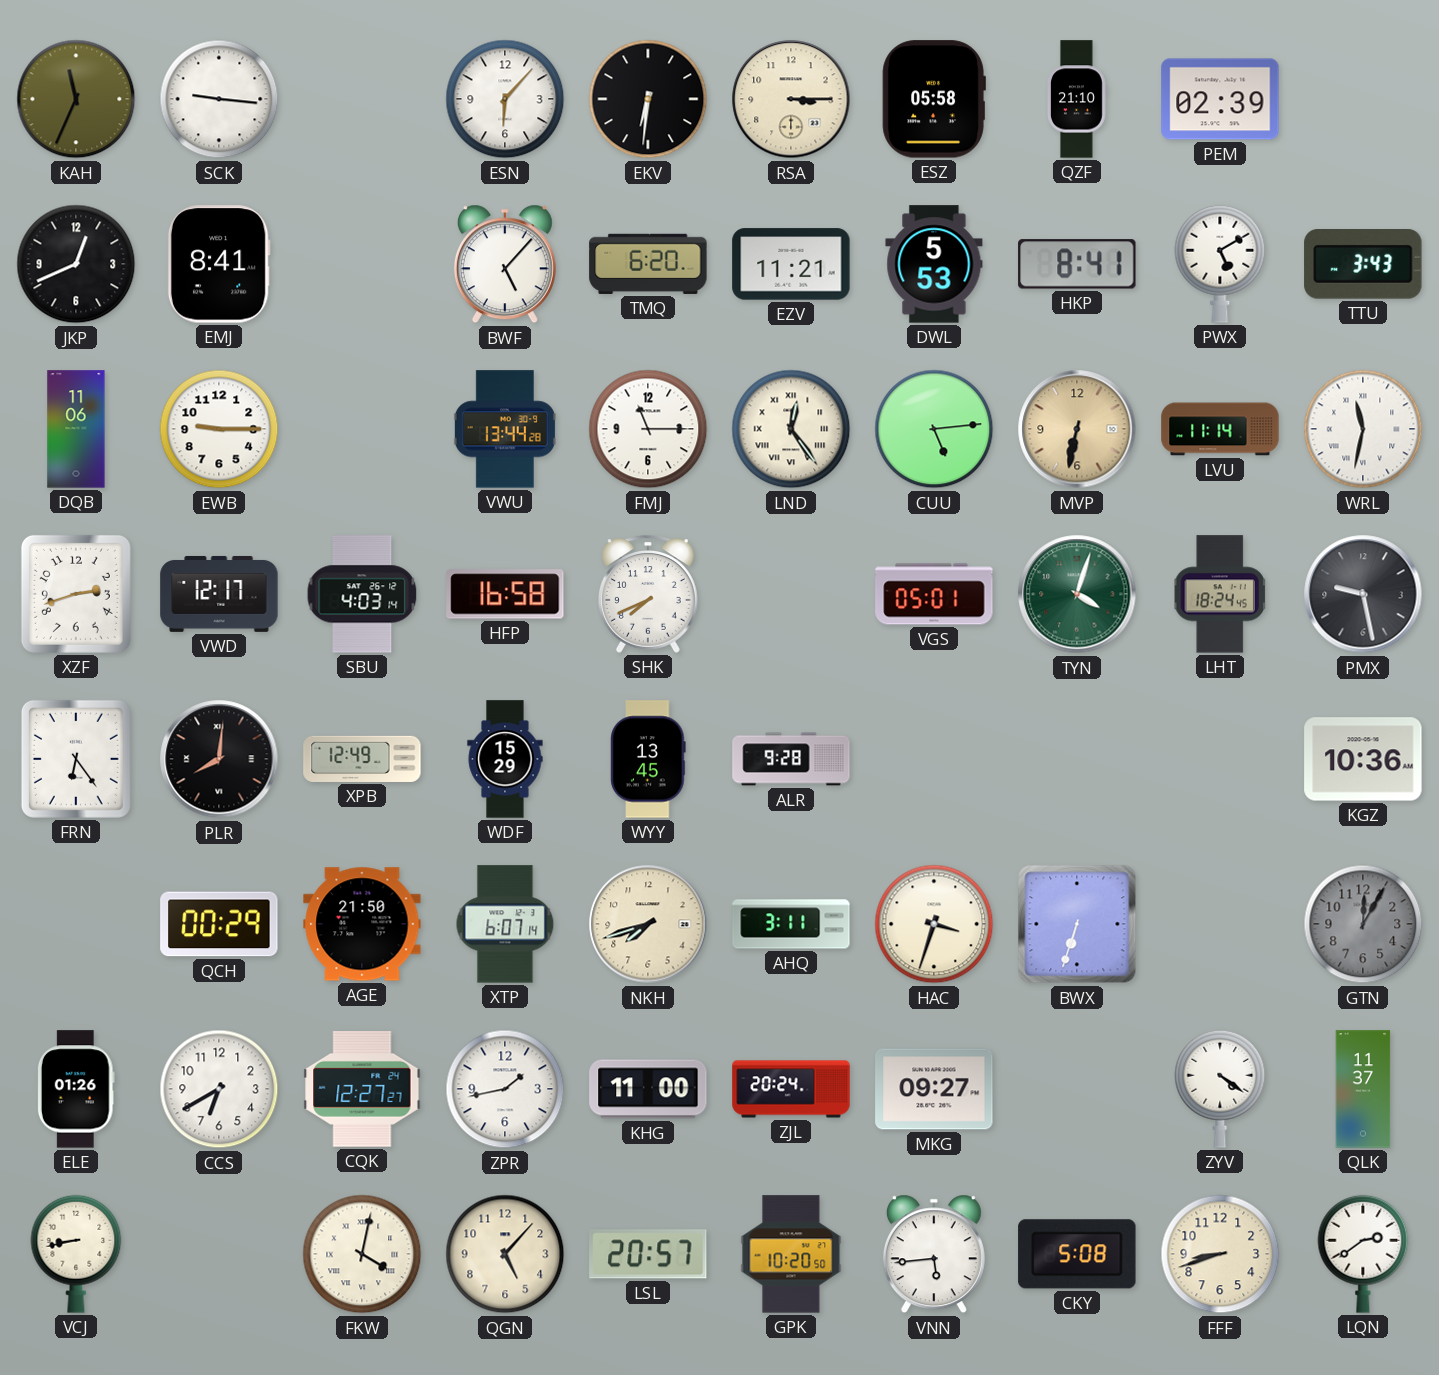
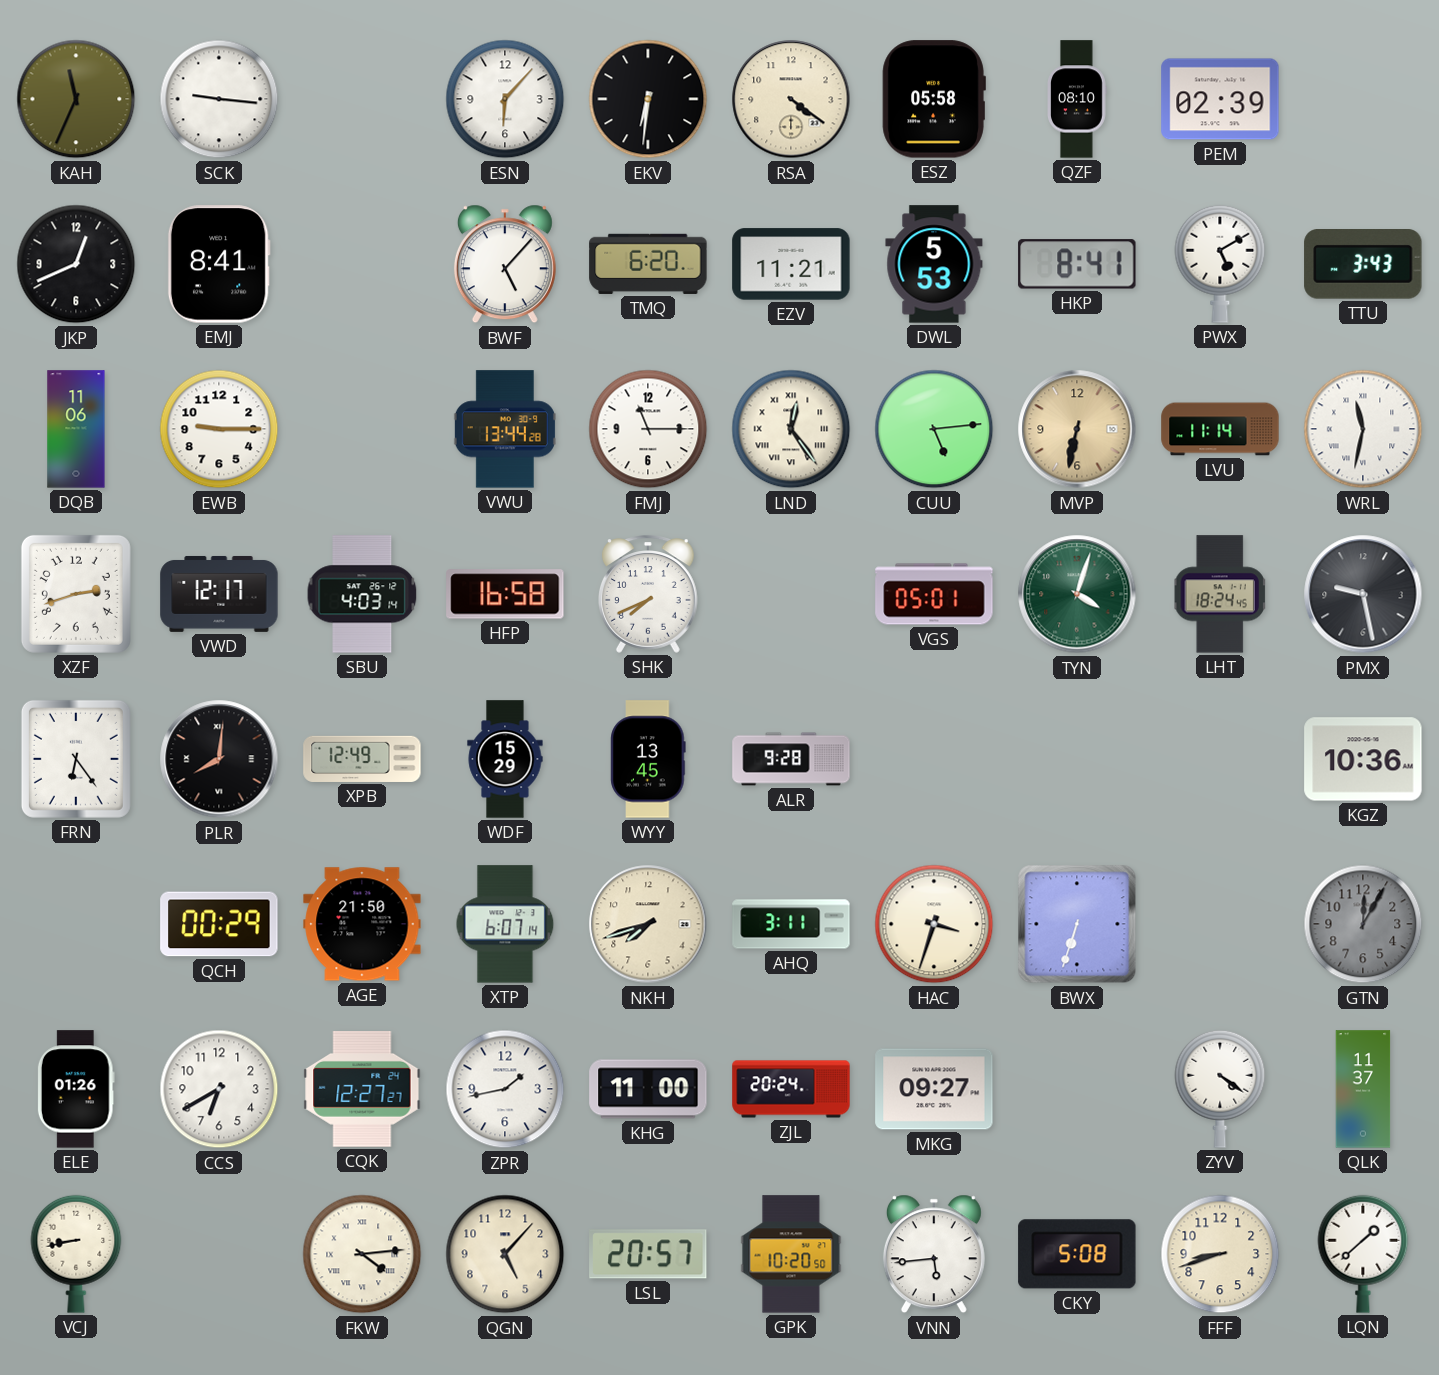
RSA: 3:15 -> 4:21
QZF: 21:10 -> 08:10
FKW: 4:02 -> 4:14
LQN: 2:39 -> 1:38
